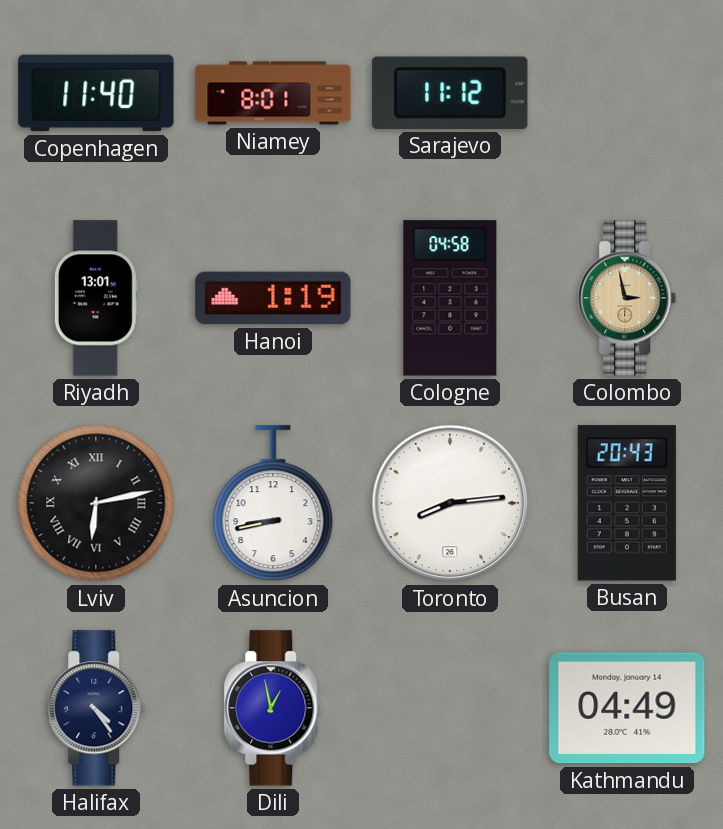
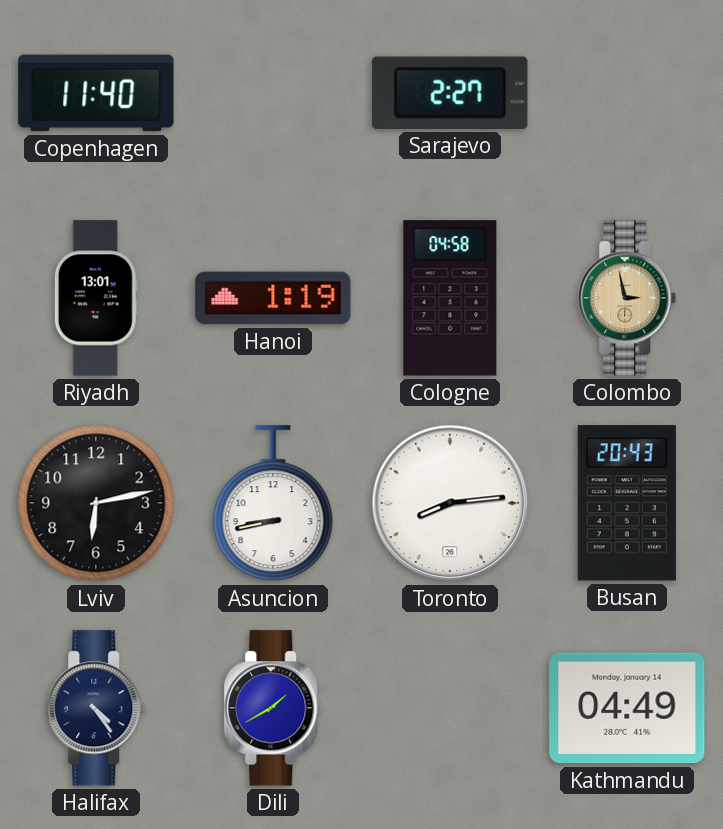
Niamey: 8:01 -> none
Sarajevo: 11:12 -> 2:27
Lviv numerals: Roman -> Arabic
Dili: 12:58 -> 1:40
